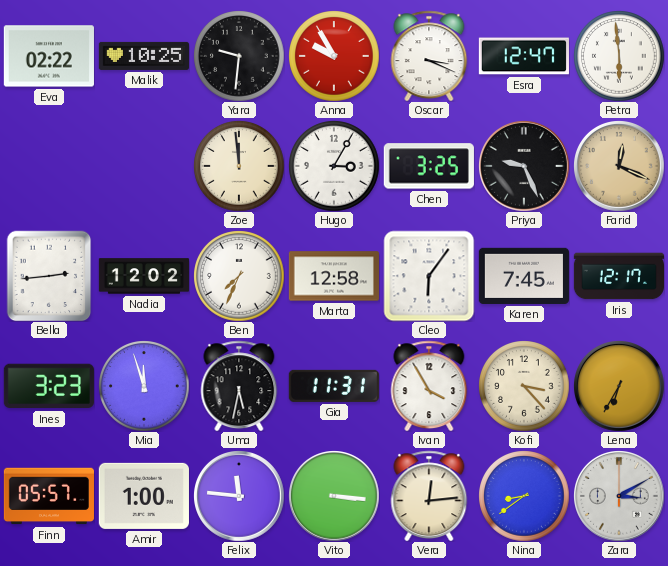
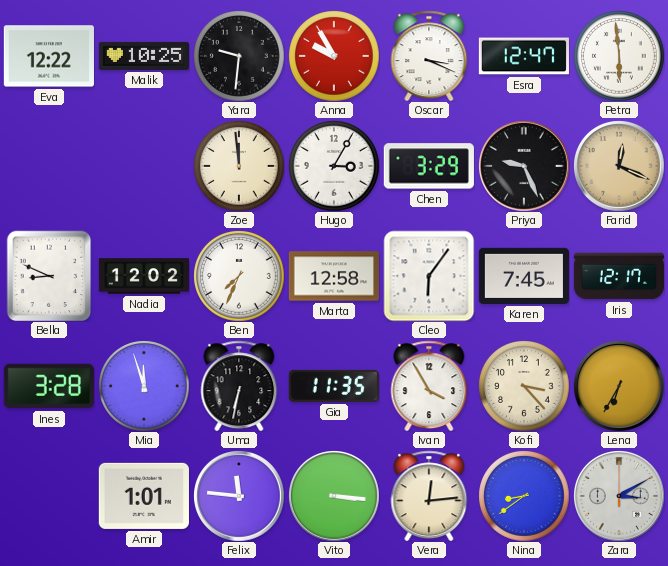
Eva: 02:22 -> 12:22
Chen: 3:25 -> 3:29
Bella: 2:44 -> 8:49
Ines: 3:23 -> 3:28
Uma: 5:32 -> 6:32
Gia: 11:31 -> 11:35
Finn: 05:57 -> none
Amir: 1:00 -> 1:01
